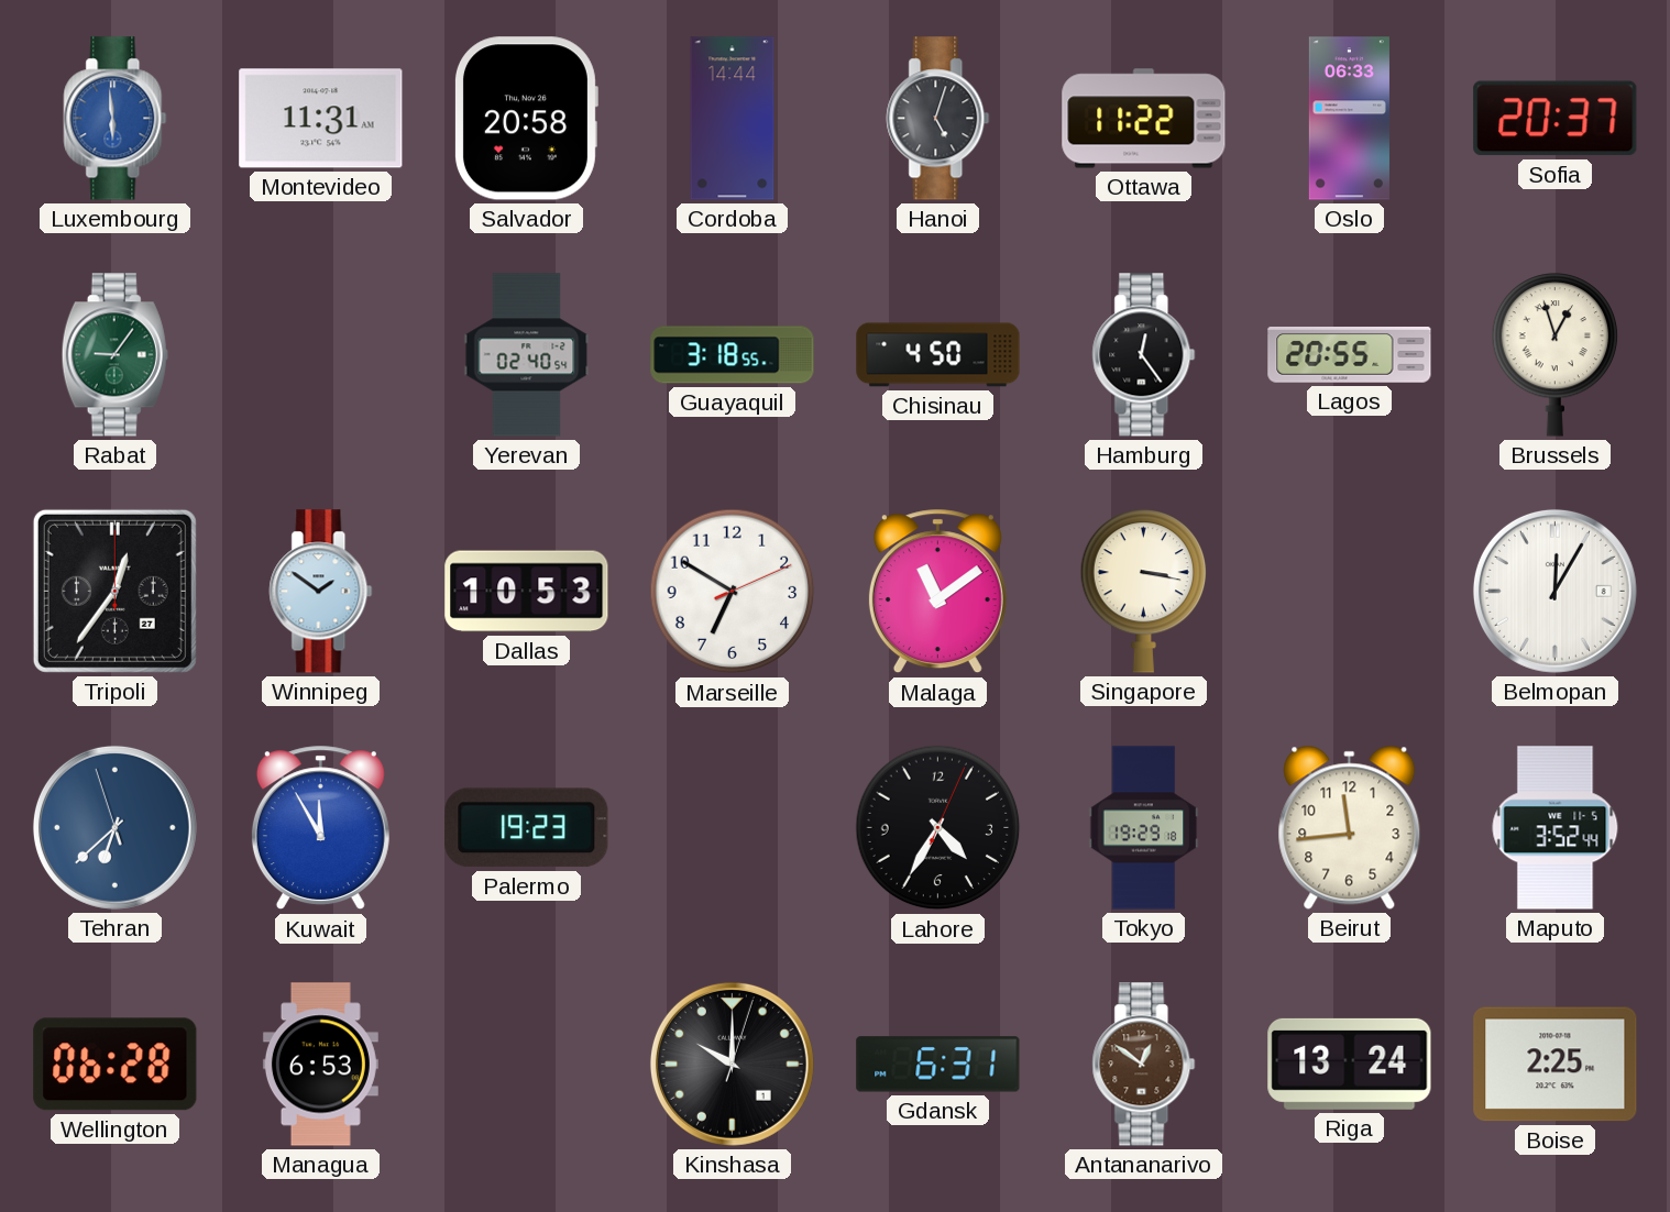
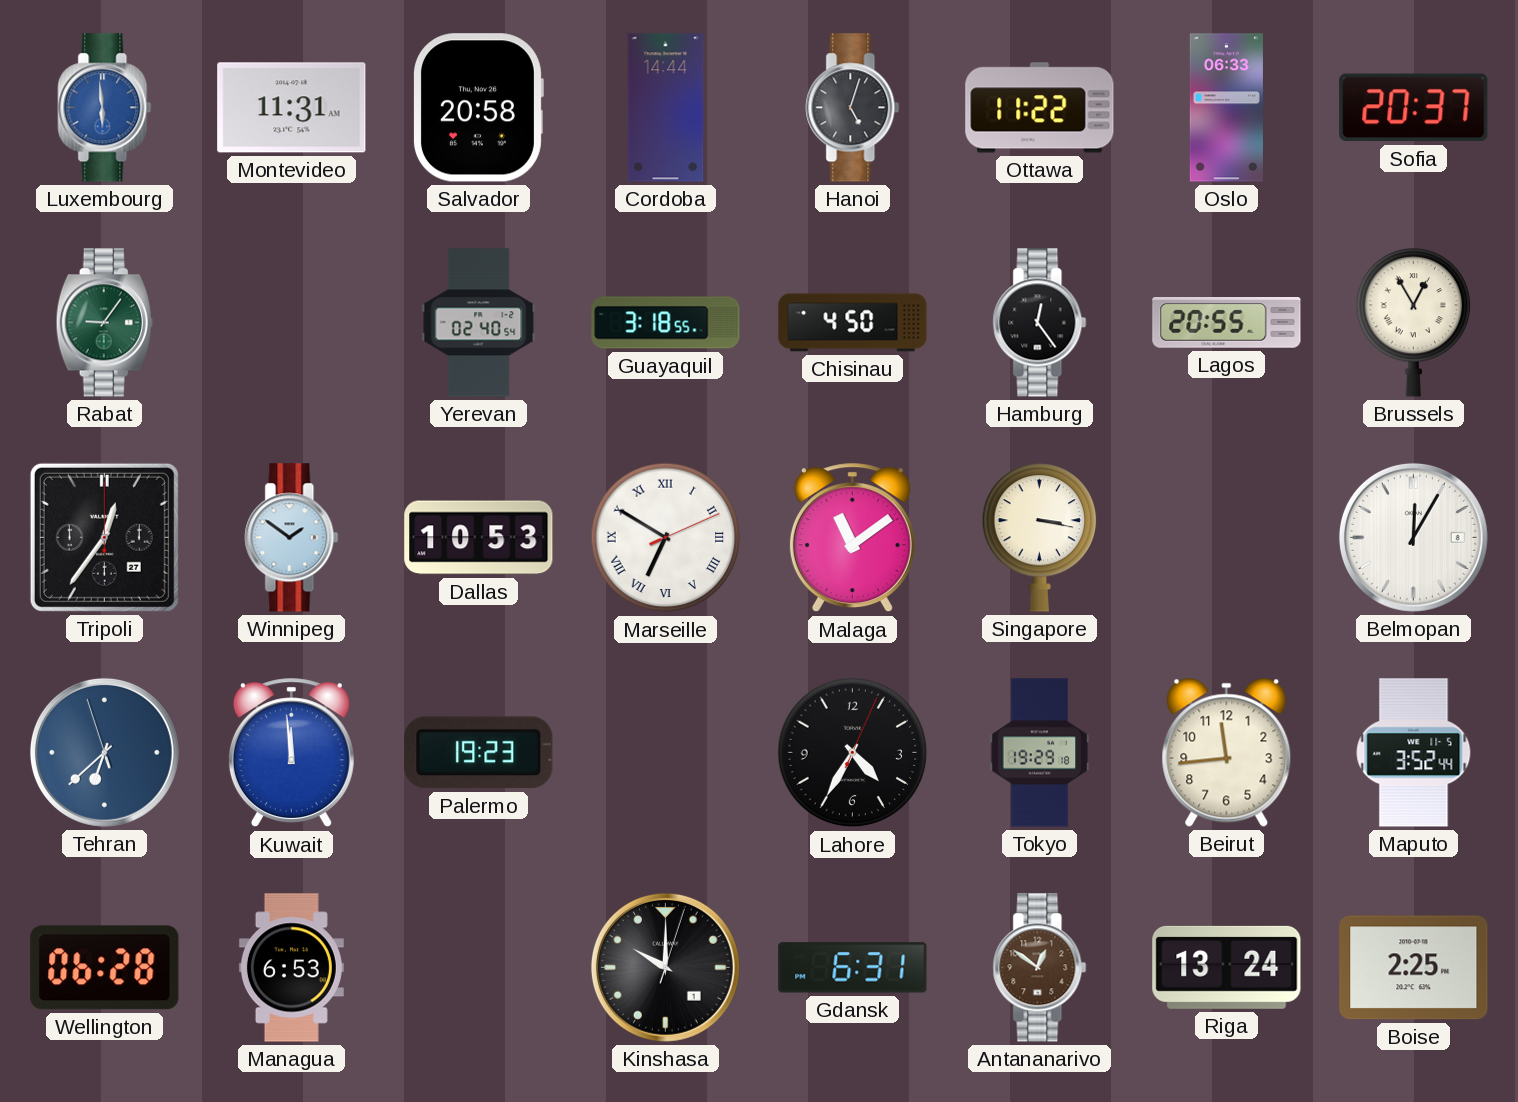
Brussels: 12:57 -> 12:55
Marseille numerals: Arabic -> Roman
Kuwait: 11:55 -> 11:59
